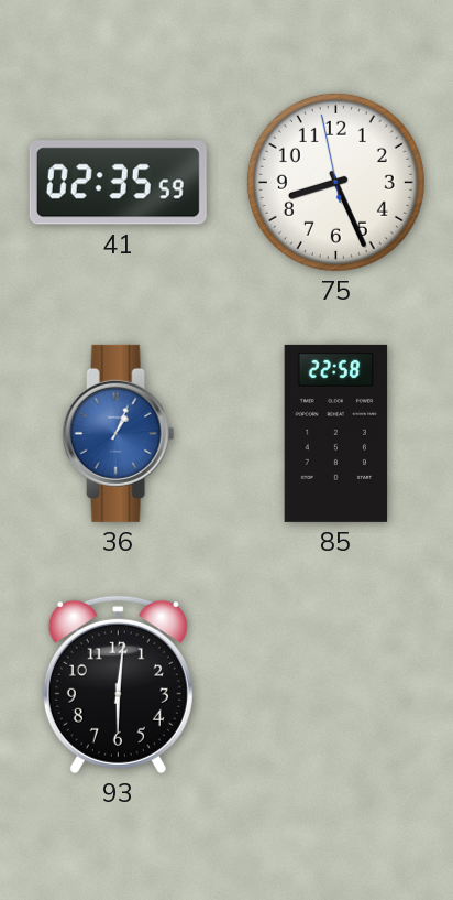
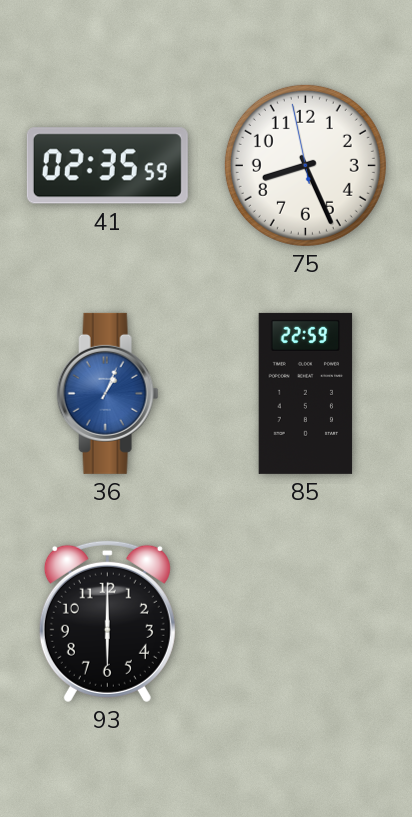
85: 22:58 -> 22:59
93: 6:01 -> 6:00
